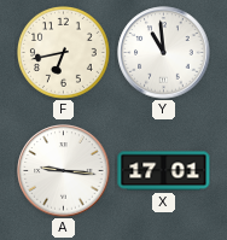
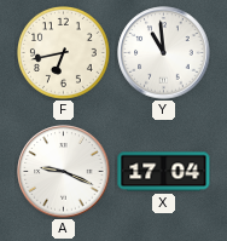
A: 9:16 -> 9:19
X: 17:01 -> 17:04
